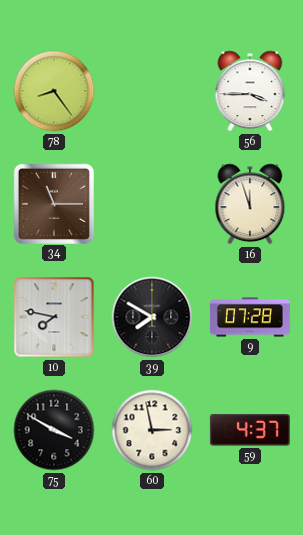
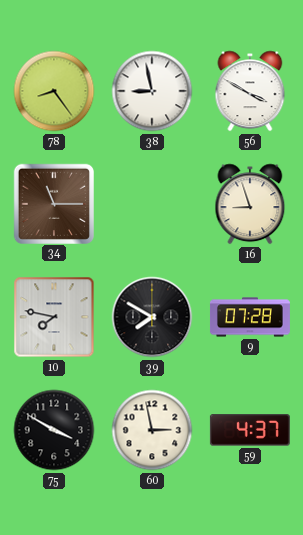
38: none -> 8:58
56: 3:45 -> 3:50
16: 11:57 -> 8:57
